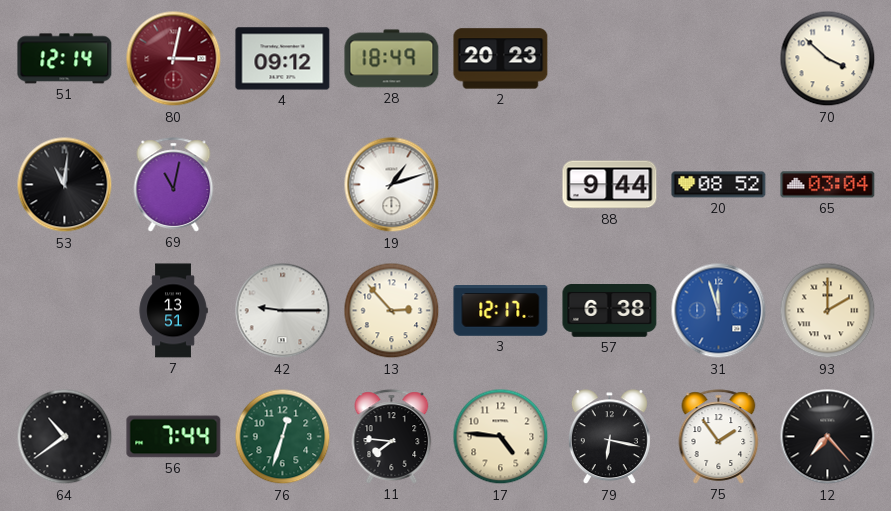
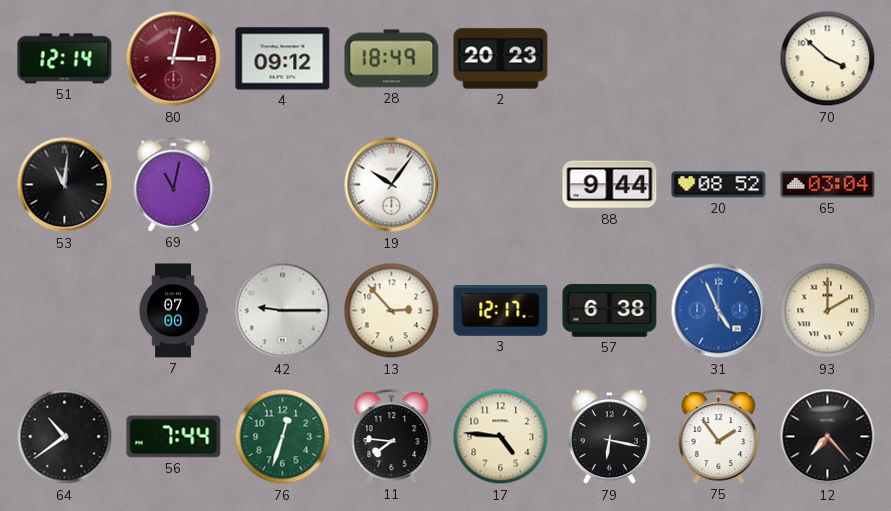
19: 1:12 -> 10:06
7: 13:51 -> 07:00
31: 11:57 -> 4:56
